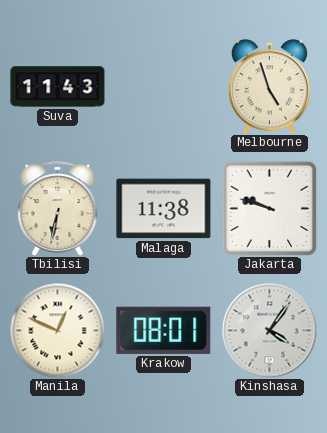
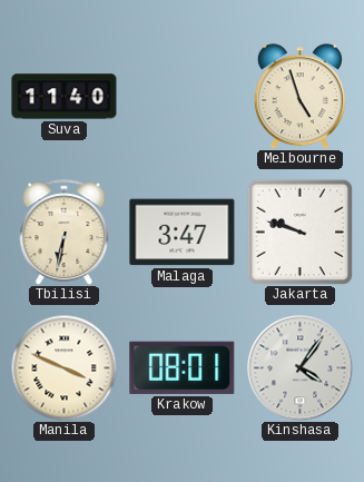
Suva: 11:43 -> 11:40
Malaga: 11:38 -> 3:47
Manila: 12:49 -> 3:49
